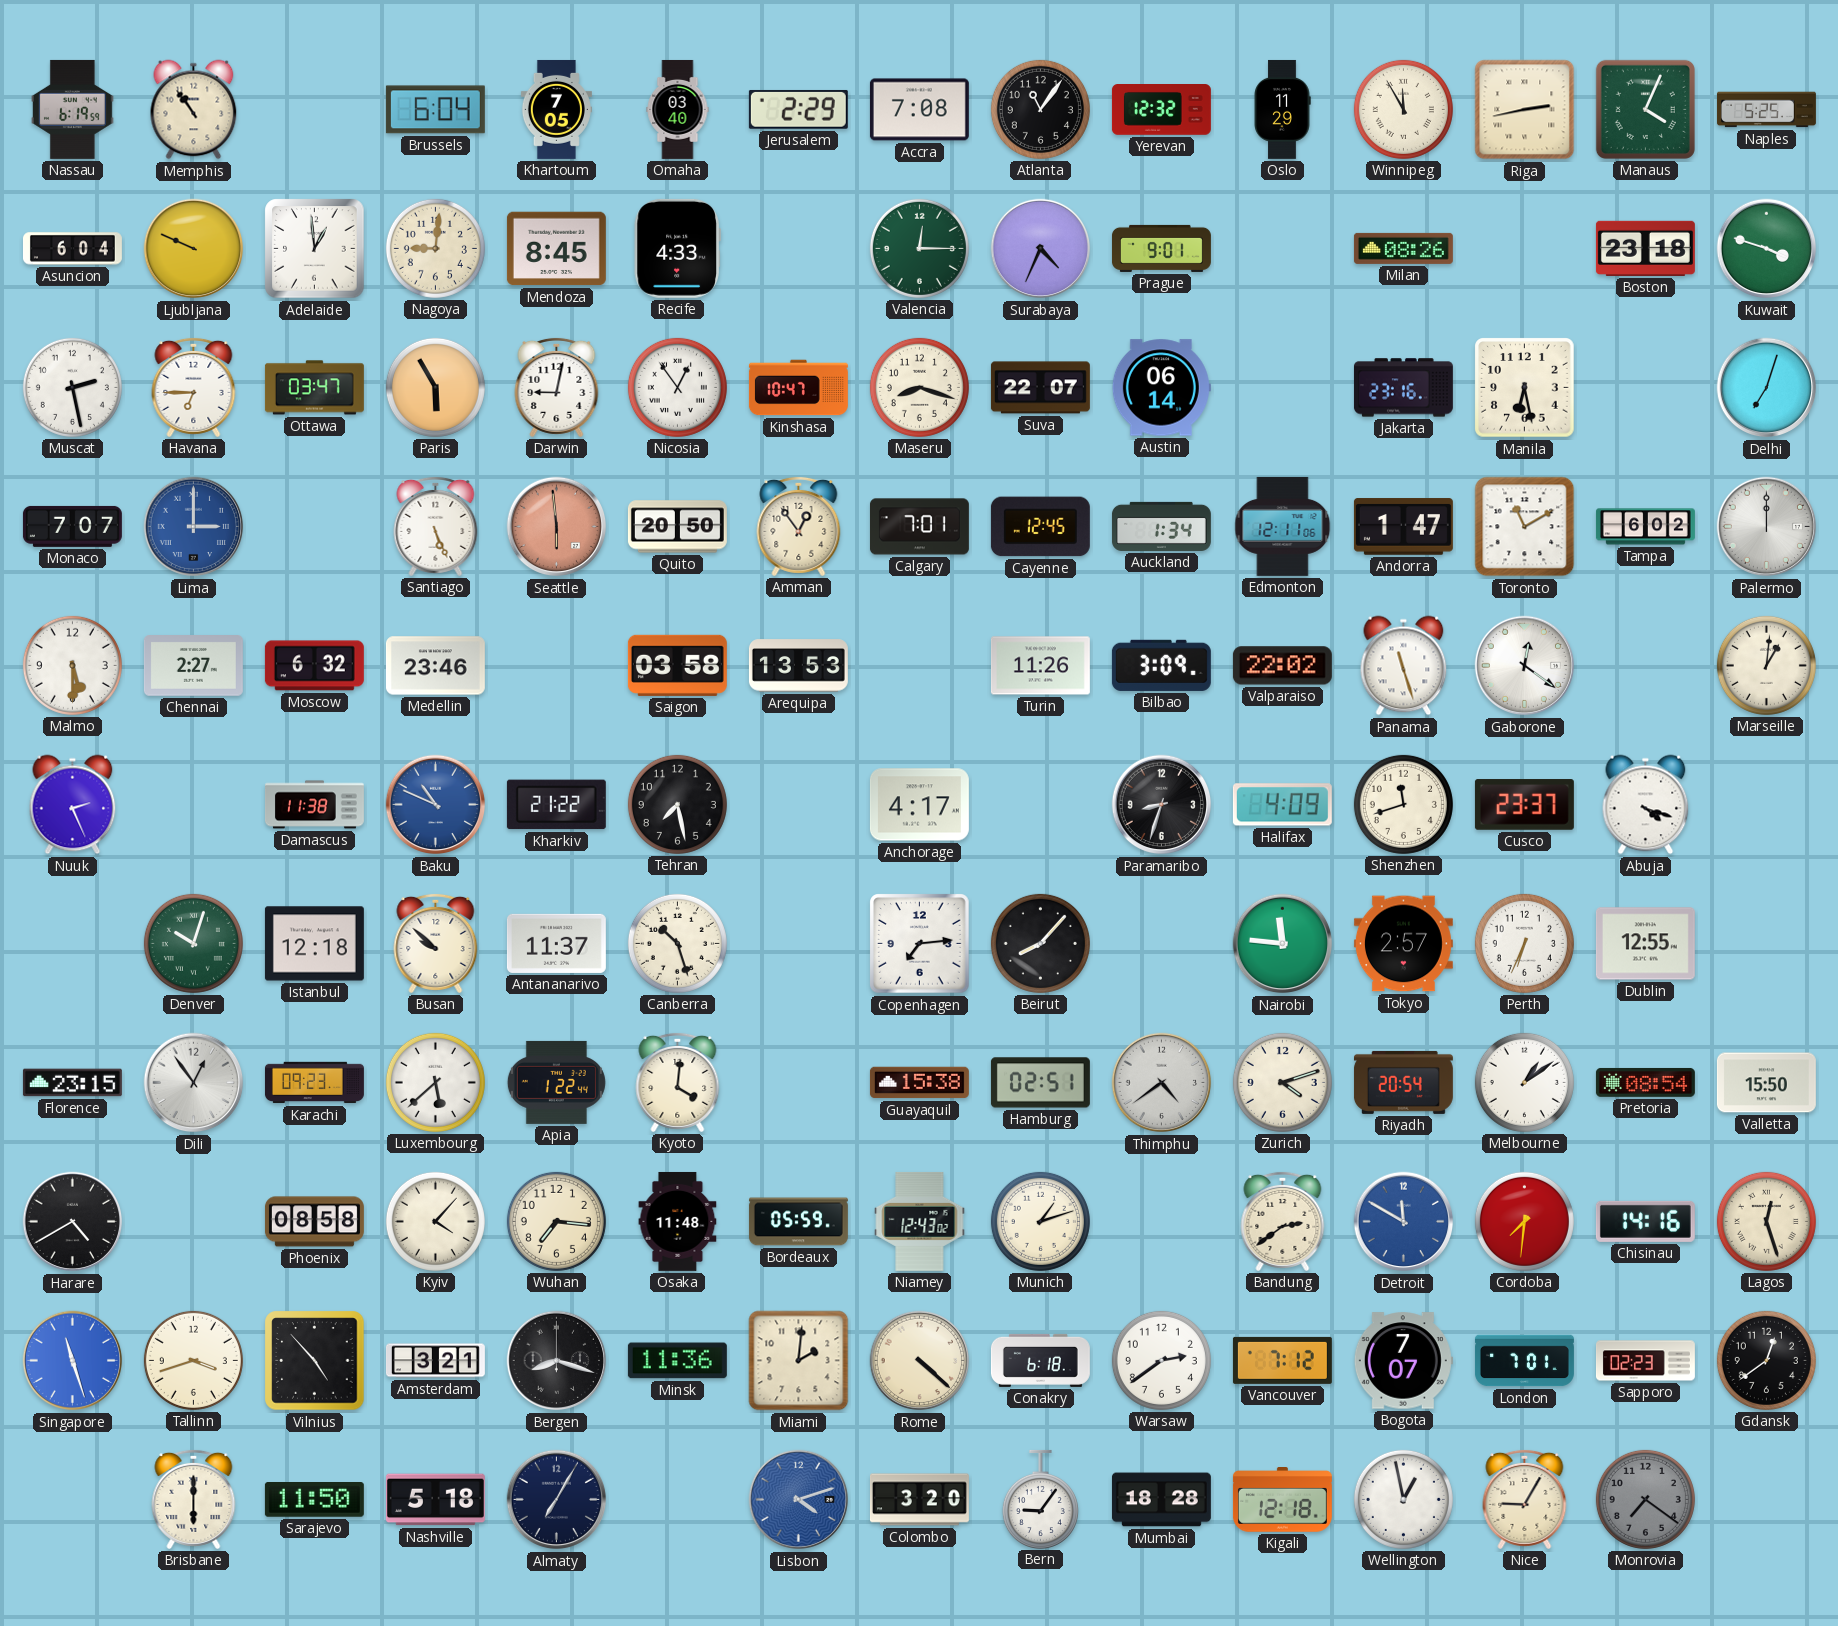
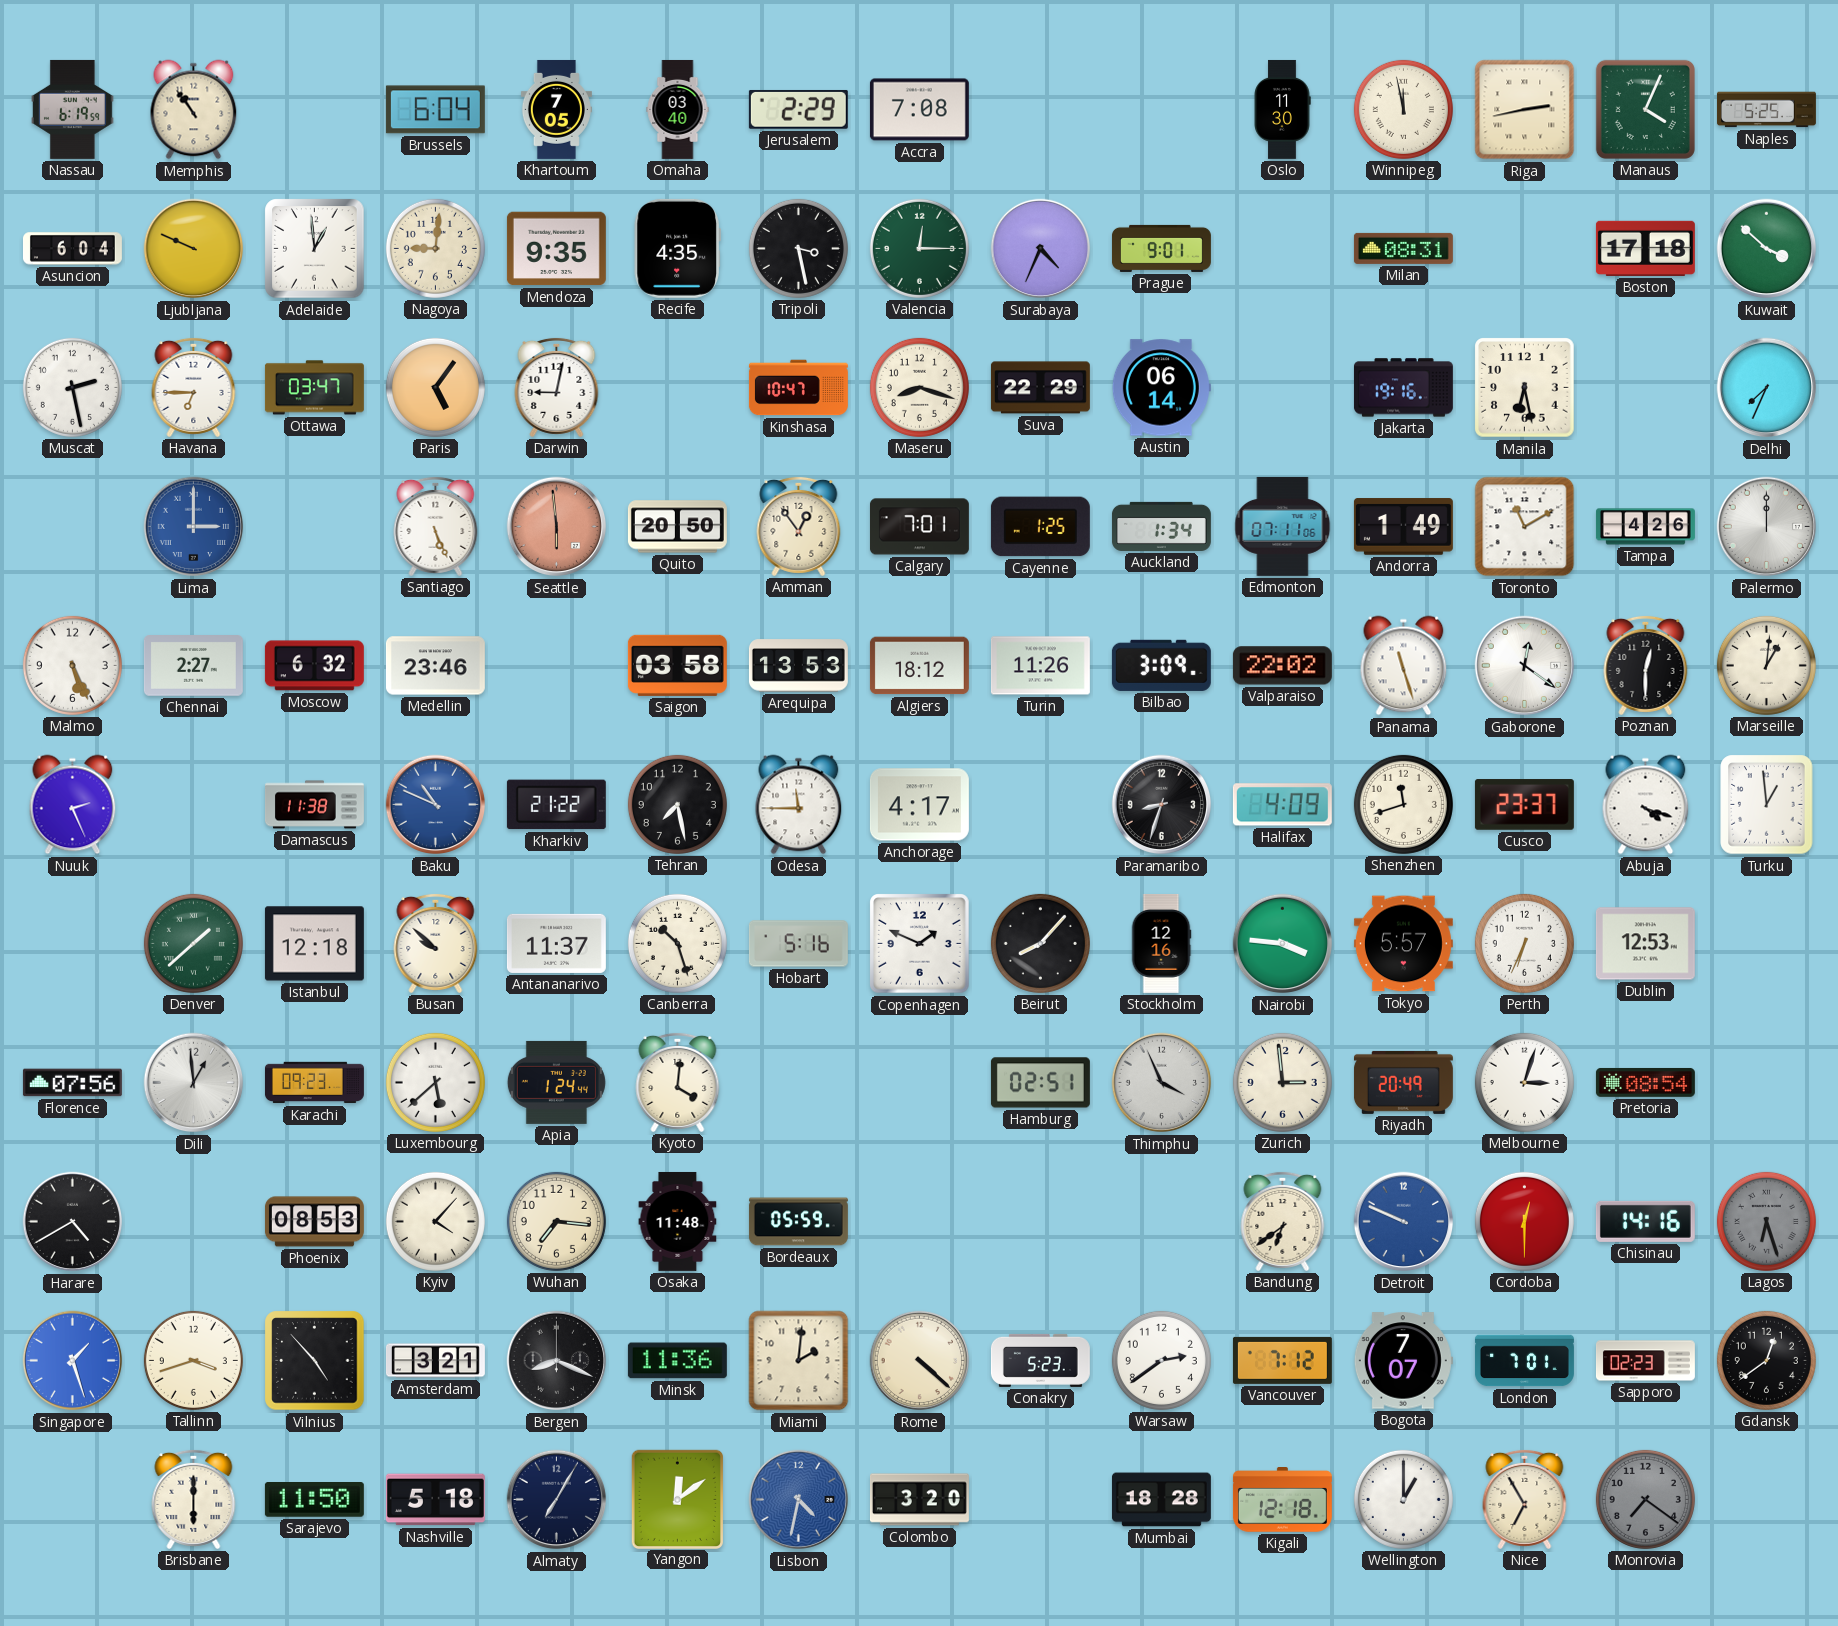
Atlanta: 11:06 -> none
Yerevan: 12:32 -> none
Oslo: 11:29 -> 11:30
Winnipeg: 11:55 -> 11:58
Mendoza: 8:45 -> 9:35
Recife: 4:33 -> 4:35
Tripoli: none -> 3:28
Milan: 08:26 -> 08:31
Boston: 23:18 -> 17:18
Kuwait: 3:48 -> 3:52
Paris: 5:55 -> 5:06
Nicosia: 12:54 -> none
Suva: 22:07 -> 22:29
Jakarta: 23:16 -> 19:16
Delhi: 7:03 -> 7:34
Monaco: 7:07 -> none
Cayenne: 12:45 -> 1:25
Edmonton: 12:11 -> 07:11
Andorra: 1:47 -> 1:49
Tampa: 6:02 -> 4:26
Malmo: 5:30 -> 5:26
Algiers: none -> 18:12
Poznan: none -> 12:30
Odesa: none -> 11:45
Turku: none -> 12:59
Denver: 10:03 -> 1:38
Hobart: none -> 5:16
Copenhagen: 7:14 -> 1:49
Stockholm: none -> 12:16
Nairobi: 11:46 -> 3:46
Tokyo: 2:57 -> 5:57
Dublin: 12:55 -> 12:53
Florence: 23:15 -> 07:56
Dili: 12:54 -> 12:59
Apia: 1:22 -> 1:24
Guayaquil: 15:38 -> none
Thimphu: 4:39 -> 3:56
Zurich: 4:12 -> 2:59
Riyadh: 20:54 -> 20:49
Melbourne: 1:09 -> 3:03
Valletta: 15:50 -> none
Phoenix: 08:58 -> 08:53
Niamey: 12:43 -> none
Munich: 1:12 -> none
Bandung: 2:39 -> 6:39
Detroit: 11:50 -> 9:49
Cordoba: 7:31 -> 12:30
Lagos: 12:27 -> 6:27
Lagos dial: cream -> grey
Singapore: 11:27 -> 1:27
Bergen: 8:18 -> 8:19
Conakry: 6:18 -> 5:23
Yangon: none -> 12:09
Lisbon: 4:12 -> 4:32
Bern: 9:06 -> none
Wellington: 12:58 -> 1:00
Nice: 9:05 -> 6:55
